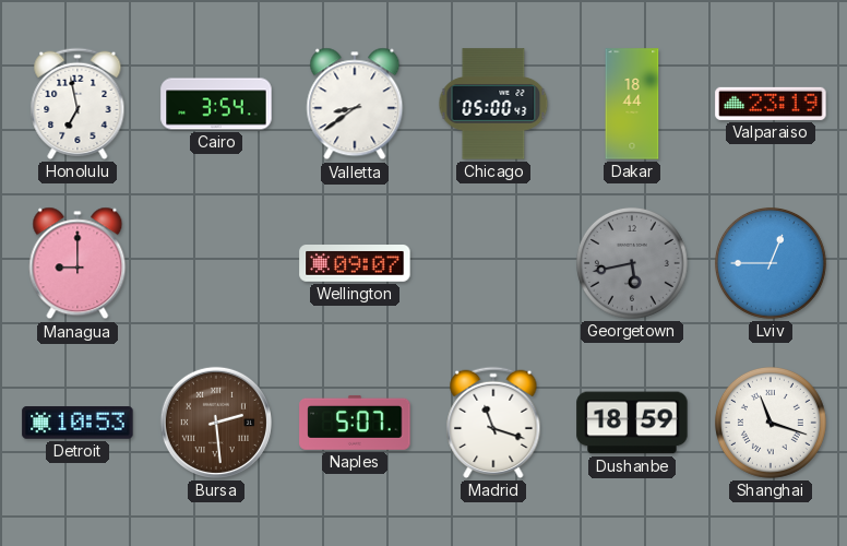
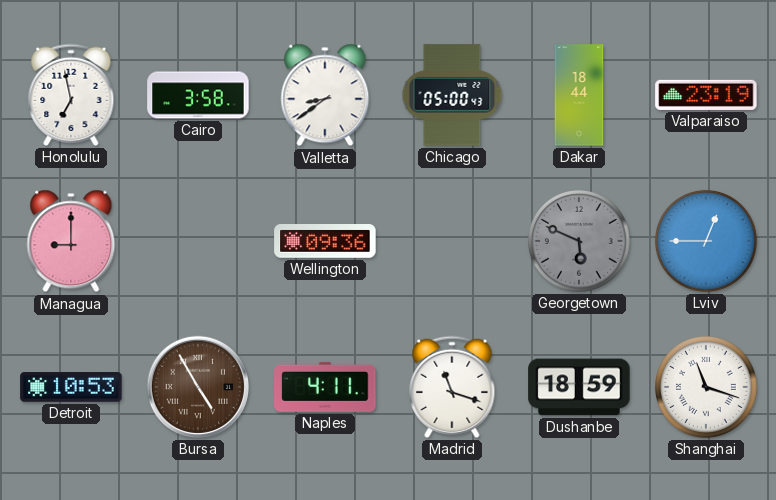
Cairo: 3:54 -> 3:58
Wellington: 09:07 -> 09:36
Georgetown: 5:43 -> 5:49
Bursa: 2:29 -> 4:55
Naples: 5:07 -> 4:11
